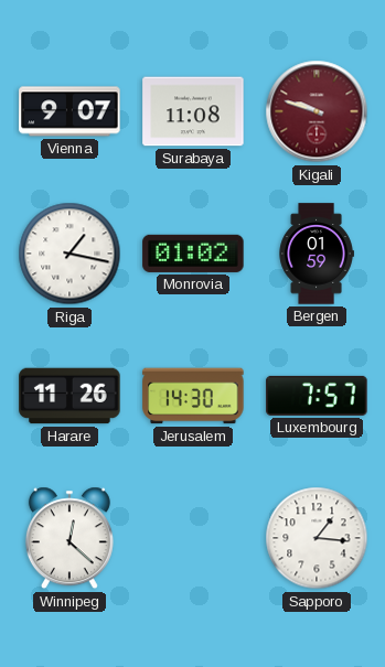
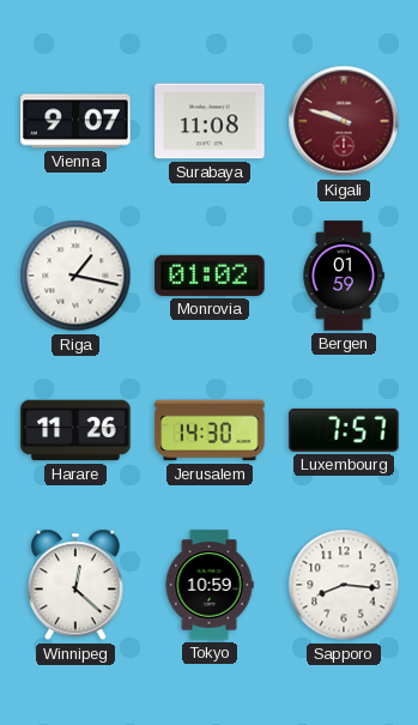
Tokyo: none -> 10:59
Sapporo: 1:16 -> 8:16
